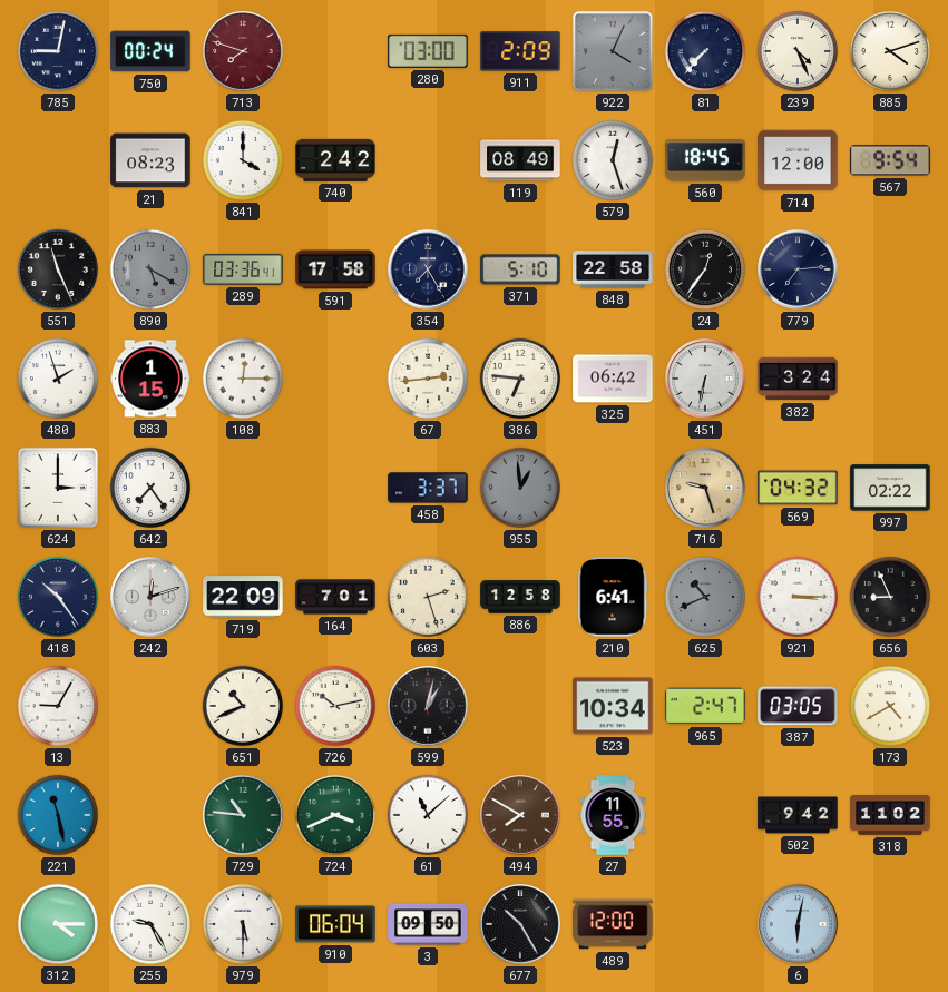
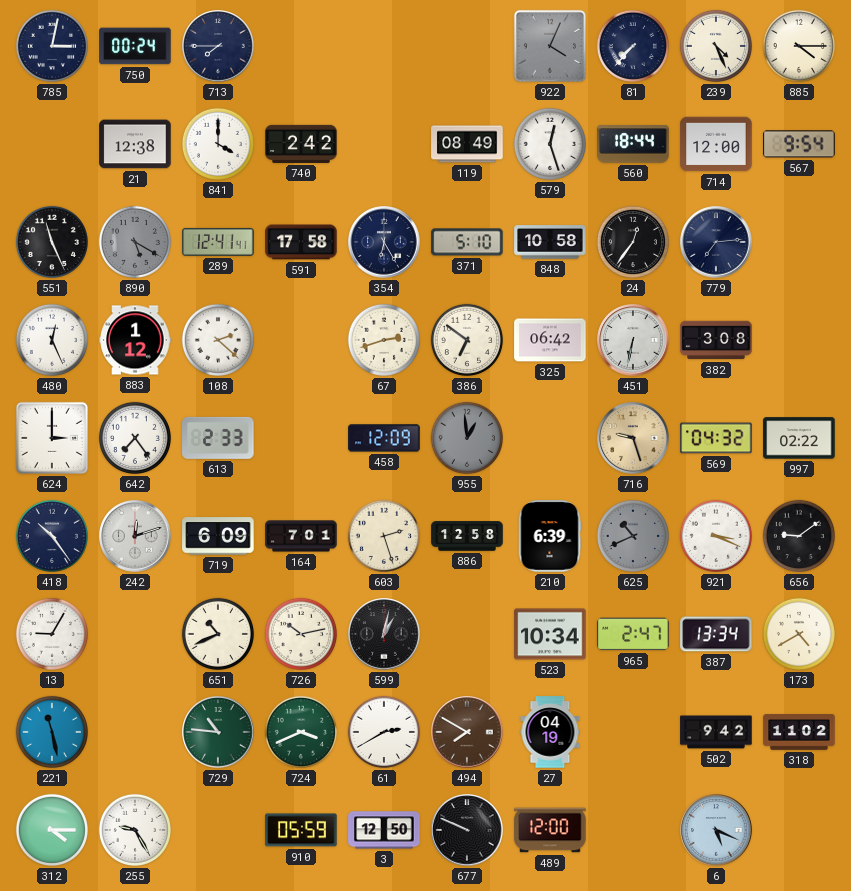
785: 9:02 -> 3:02
713: 7:48 -> 7:45
713 dial: burgundy -> navy
280: 03:00 -> none
911: 2:09 -> none
885: 4:12 -> 4:15
21: 08:23 -> 12:38
560: 18:45 -> 18:44
289: 03:36 -> 12:41
354: 7:25 -> 6:25
848: 22:58 -> 10:58
480: 1:57 -> 12:26
883: 1:15 -> 1:12
108: 12:15 -> 2:22
67: 2:44 -> 2:42
386: 6:46 -> 6:51
382: 3:24 -> 3:08
613: none -> 2:33
458: 3:37 -> 12:09
719: 22:09 -> 6:09
210: 6:41 -> 6:39
921: 3:15 -> 3:19
656: 8:56 -> 9:09
387: 03:05 -> 13:34
61: 11:08 -> 2:40
27: 11:55 -> 04:19
979: 5:30 -> none
910: 06:04 -> 05:59
3: 09:50 -> 12:50
677: 10:25 -> 9:49
6: 6:02 -> 5:19
